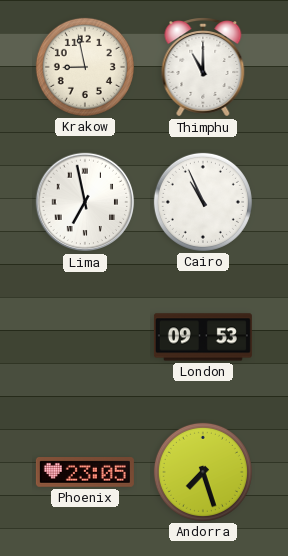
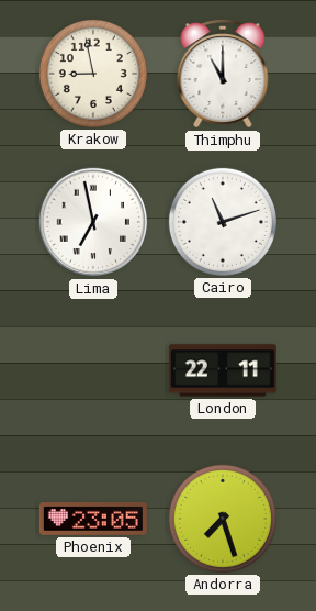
Cairo: 10:56 -> 11:12
London: 09:53 -> 22:11
